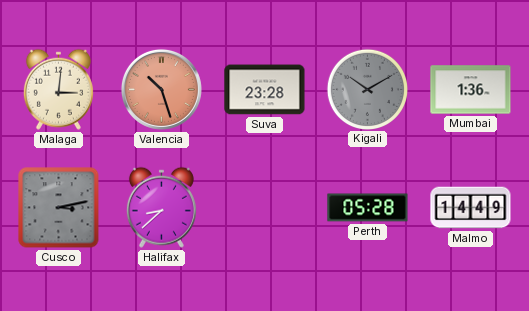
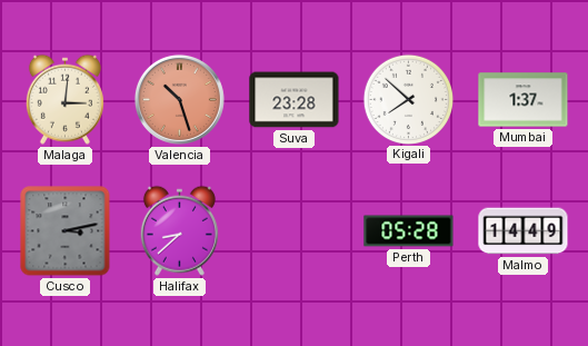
Kigali: 10:10 -> 7:52
Kigali dial: grey -> white
Mumbai: 1:36 -> 1:37
